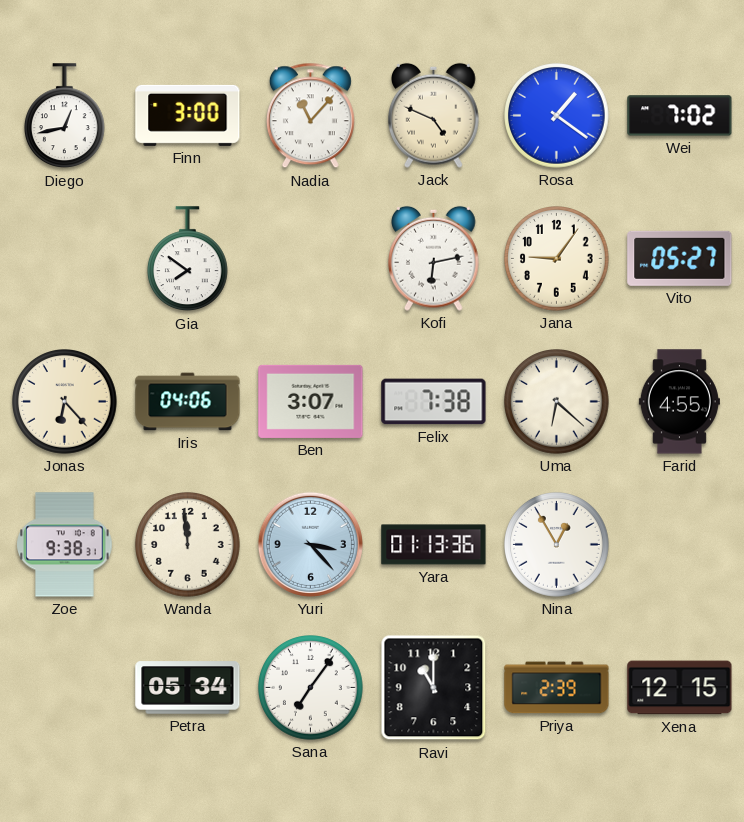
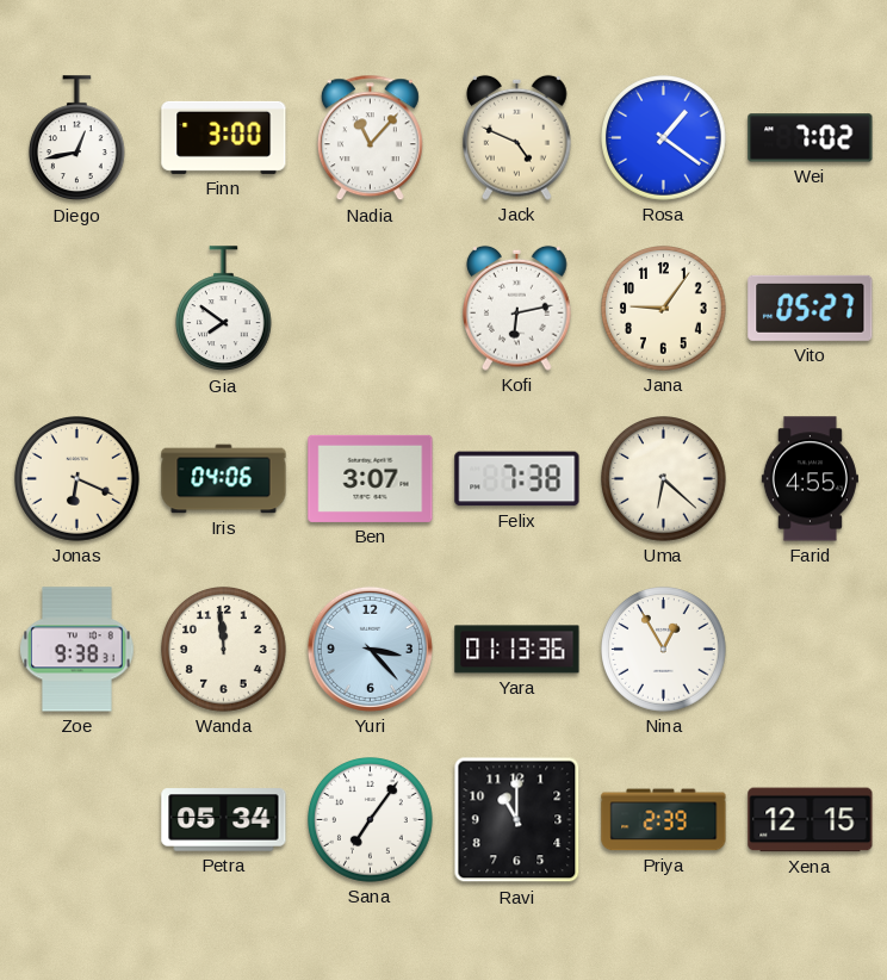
Jonas: 6:23 -> 6:19
